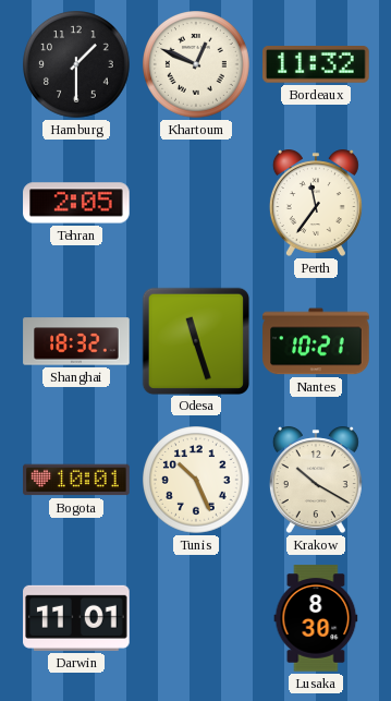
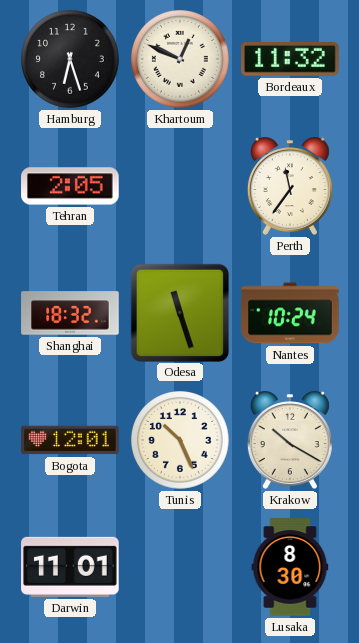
Hamburg: 1:30 -> 6:27
Nantes: 10:21 -> 10:24
Bogota: 10:01 -> 12:01
